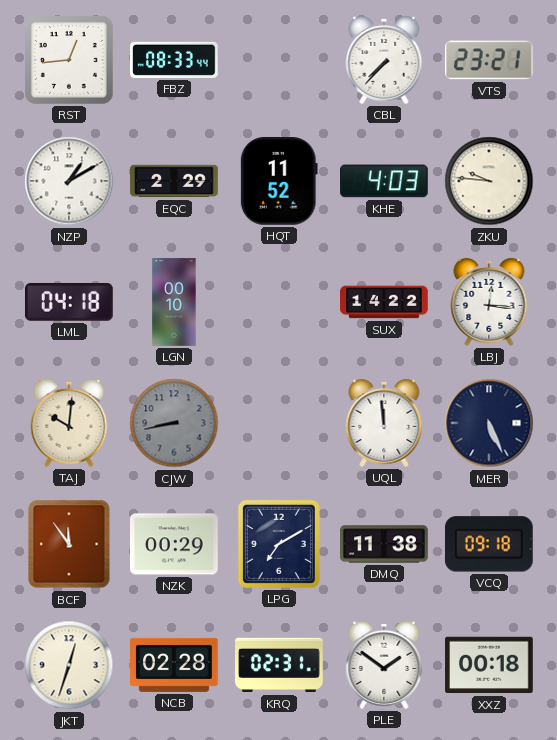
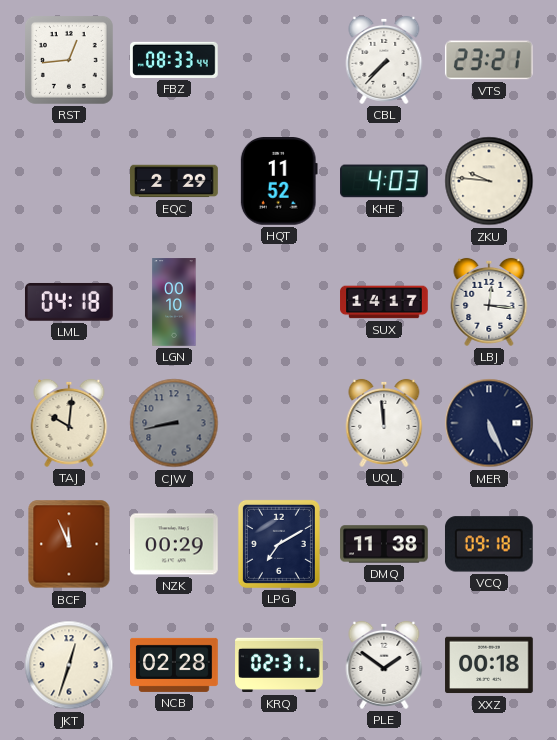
NZP: 1:10 -> none
SUX: 14:22 -> 14:17
BCF: 11:54 -> 11:56
